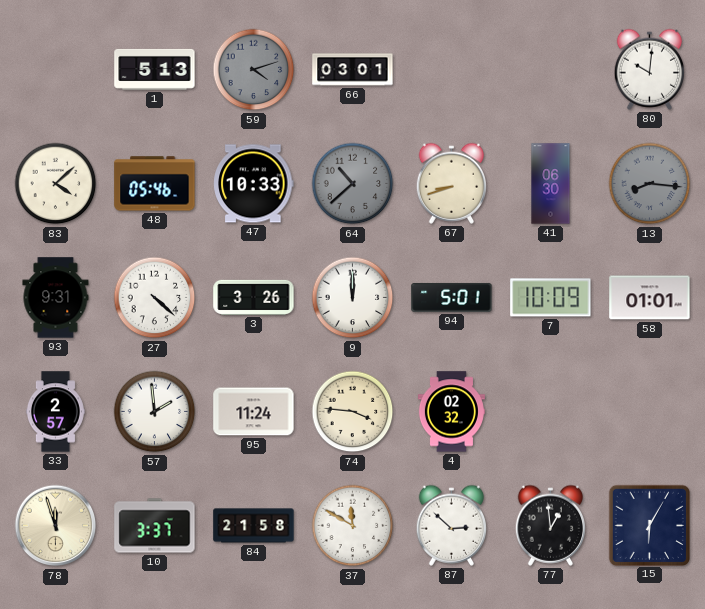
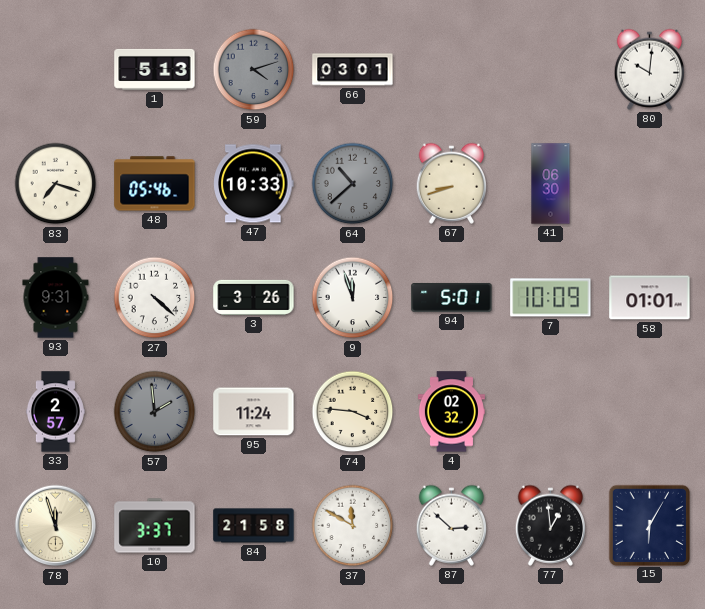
83: 4:08 -> 7:18
13: 8:16 -> none
9: 12:00 -> 11:57
57 dial: white -> grey
